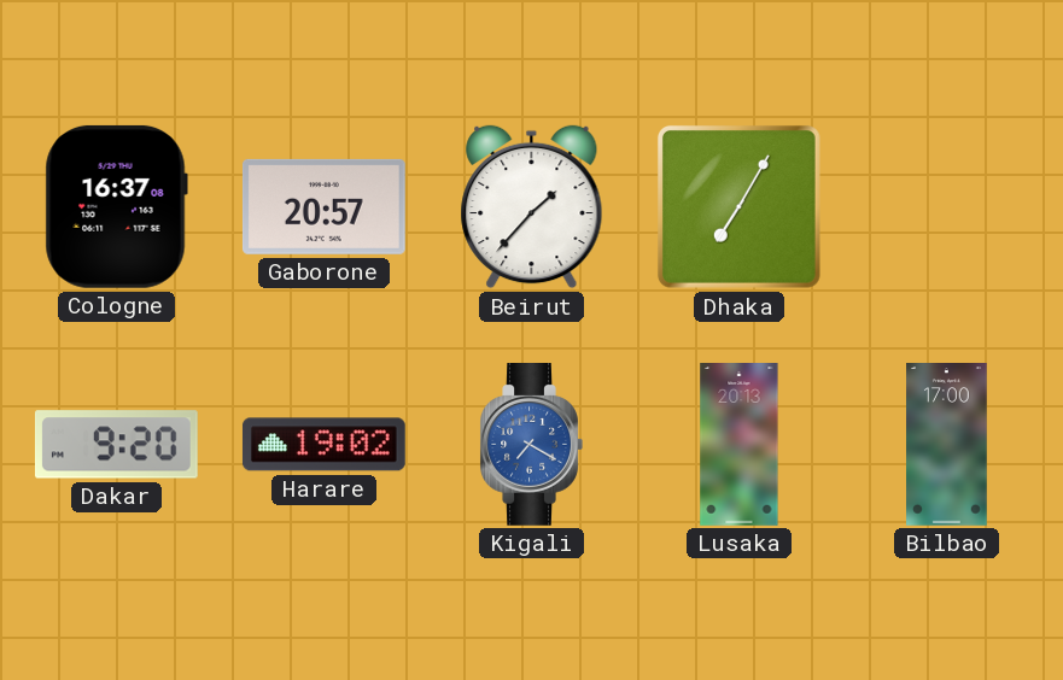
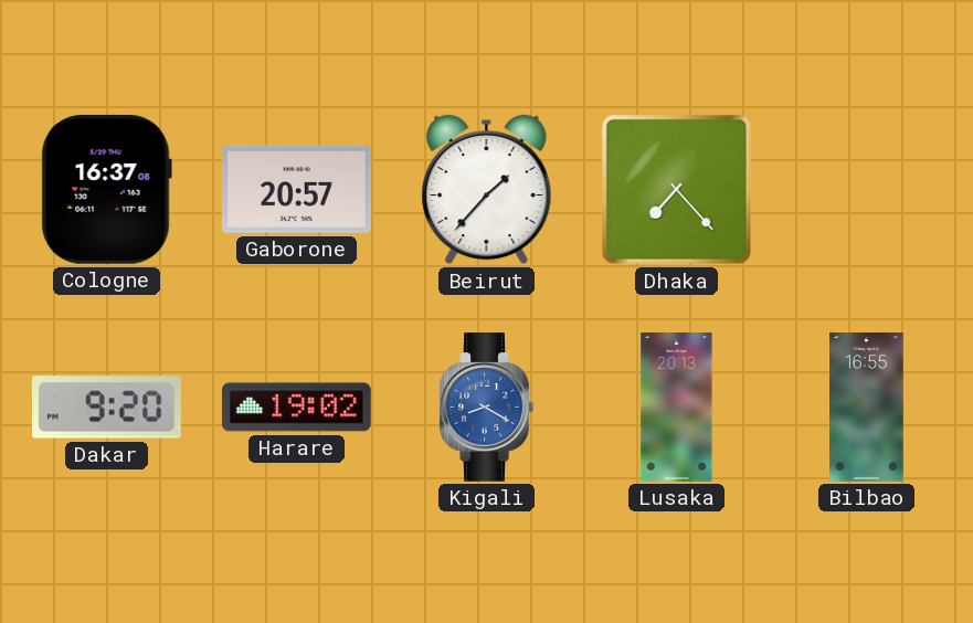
Dhaka: 7:05 -> 7:23
Kigali: 7:20 -> 8:20
Bilbao: 17:00 -> 16:55
